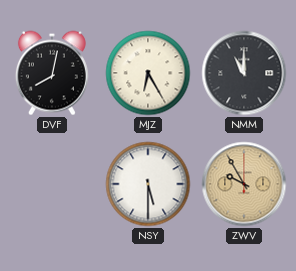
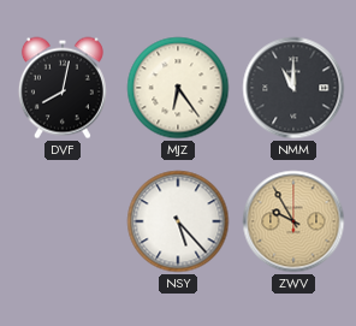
MJZ: 6:25 -> 6:24
NSY: 5:30 -> 5:23
